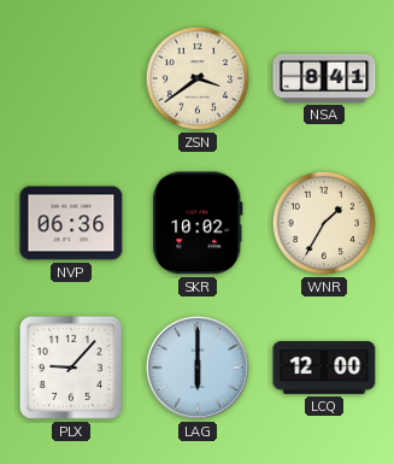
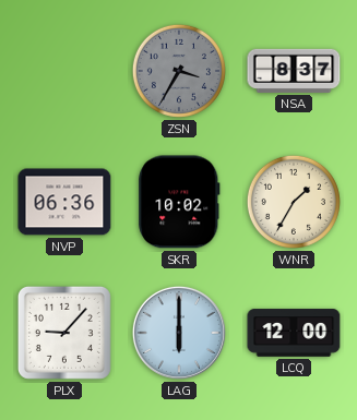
ZSN: 3:39 -> 3:35
ZSN dial: cream -> grey
NSA: 8:41 -> 8:37
